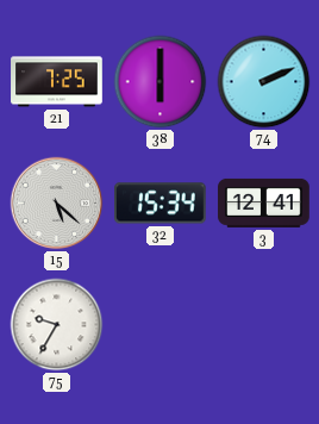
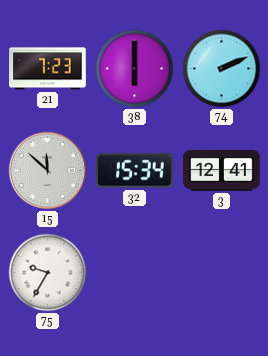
21: 7:25 -> 7:23
15: 5:22 -> 11:52
